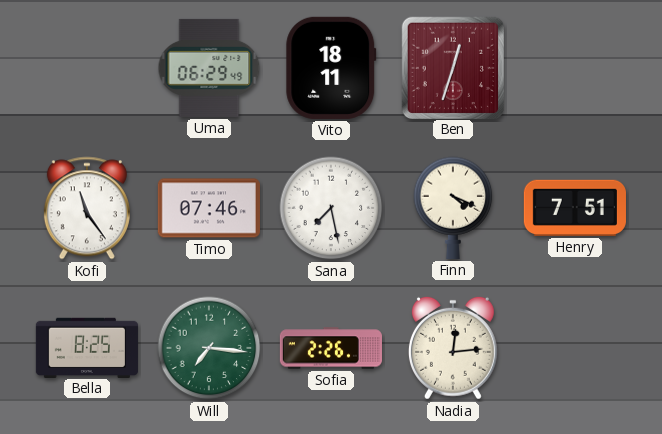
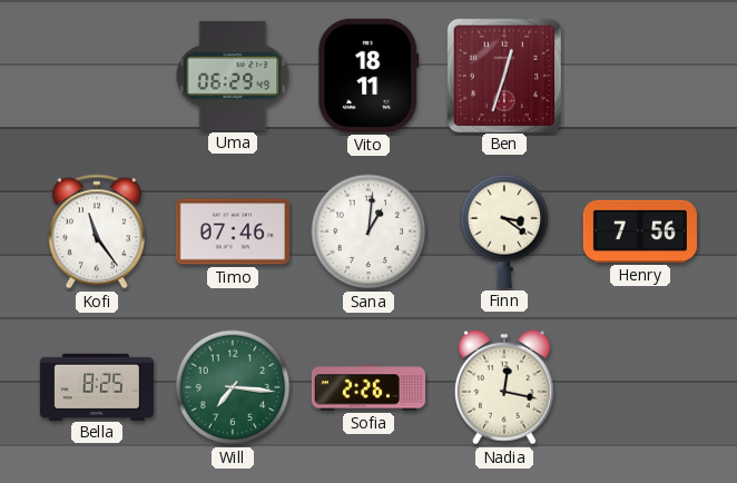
Sana: 7:28 -> 1:01
Finn: 4:19 -> 3:21
Henry: 7:51 -> 7:56
Nadia: 12:14 -> 12:17
